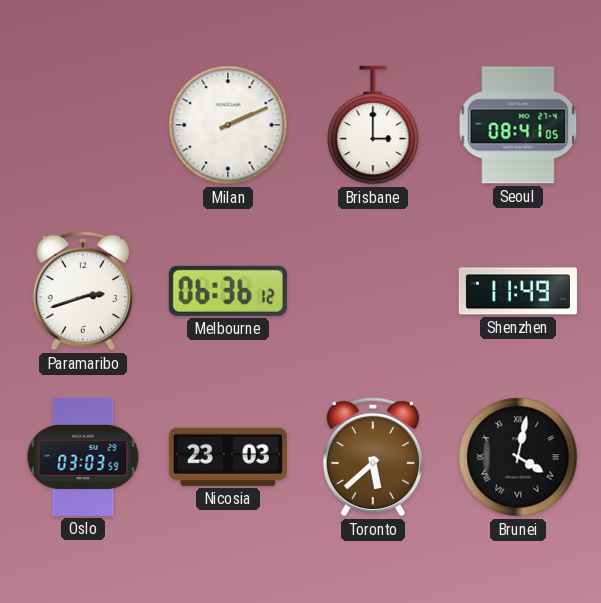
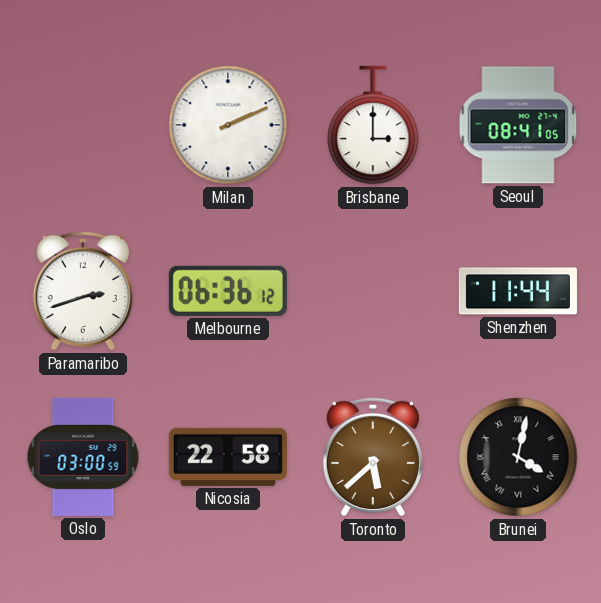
Shenzhen: 11:49 -> 11:44
Oslo: 03:03 -> 03:00
Nicosia: 23:03 -> 22:58
